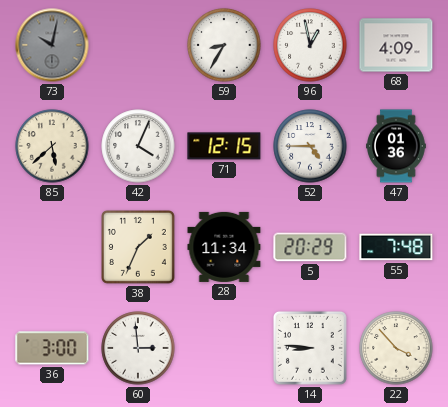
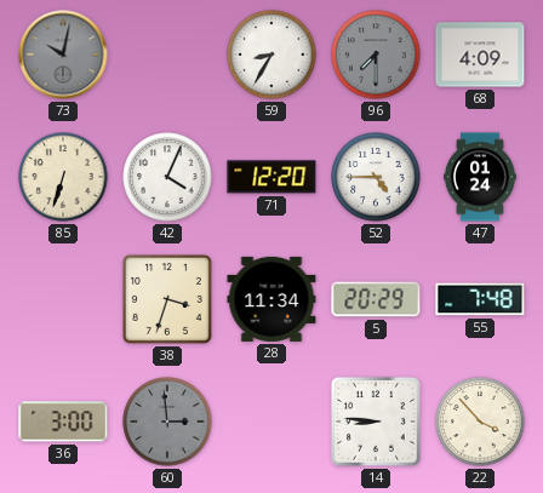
96: 12:58 -> 7:30
96 dial: white -> grey
85: 5:38 -> 6:33
71: 12:15 -> 12:20
47: 01:36 -> 01:24
38: 1:34 -> 3:33
60 dial: white -> grey
